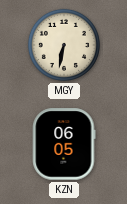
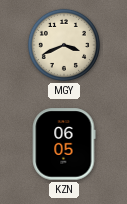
MGY: 6:32 -> 3:41
